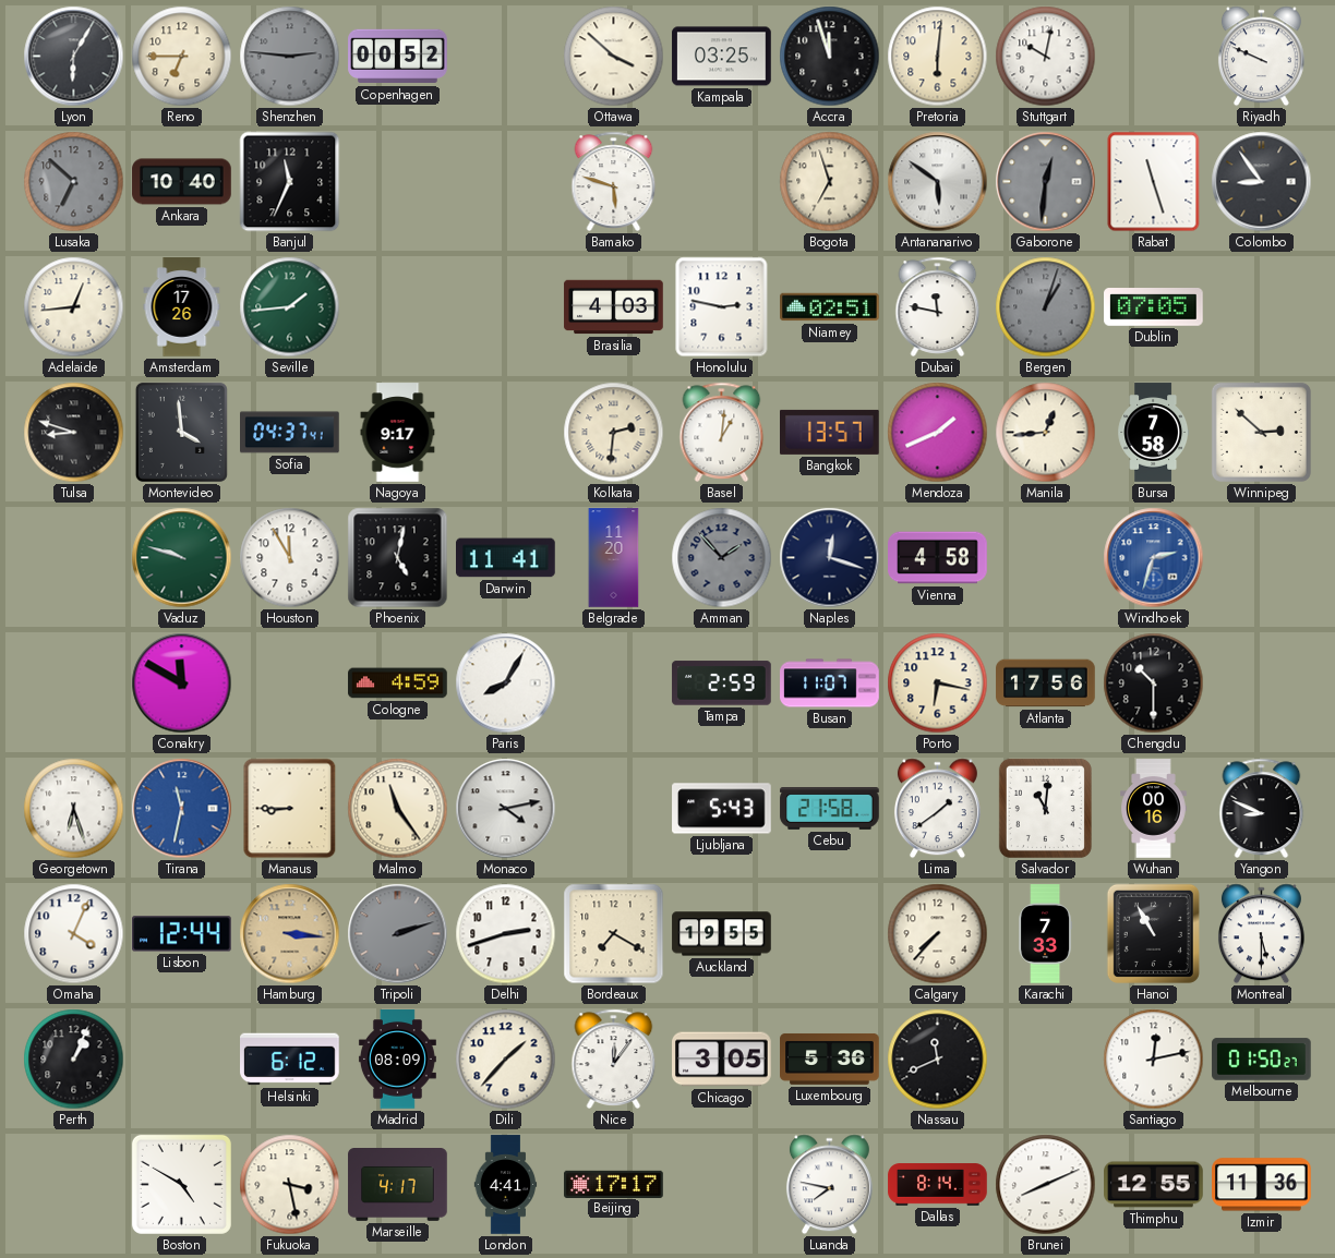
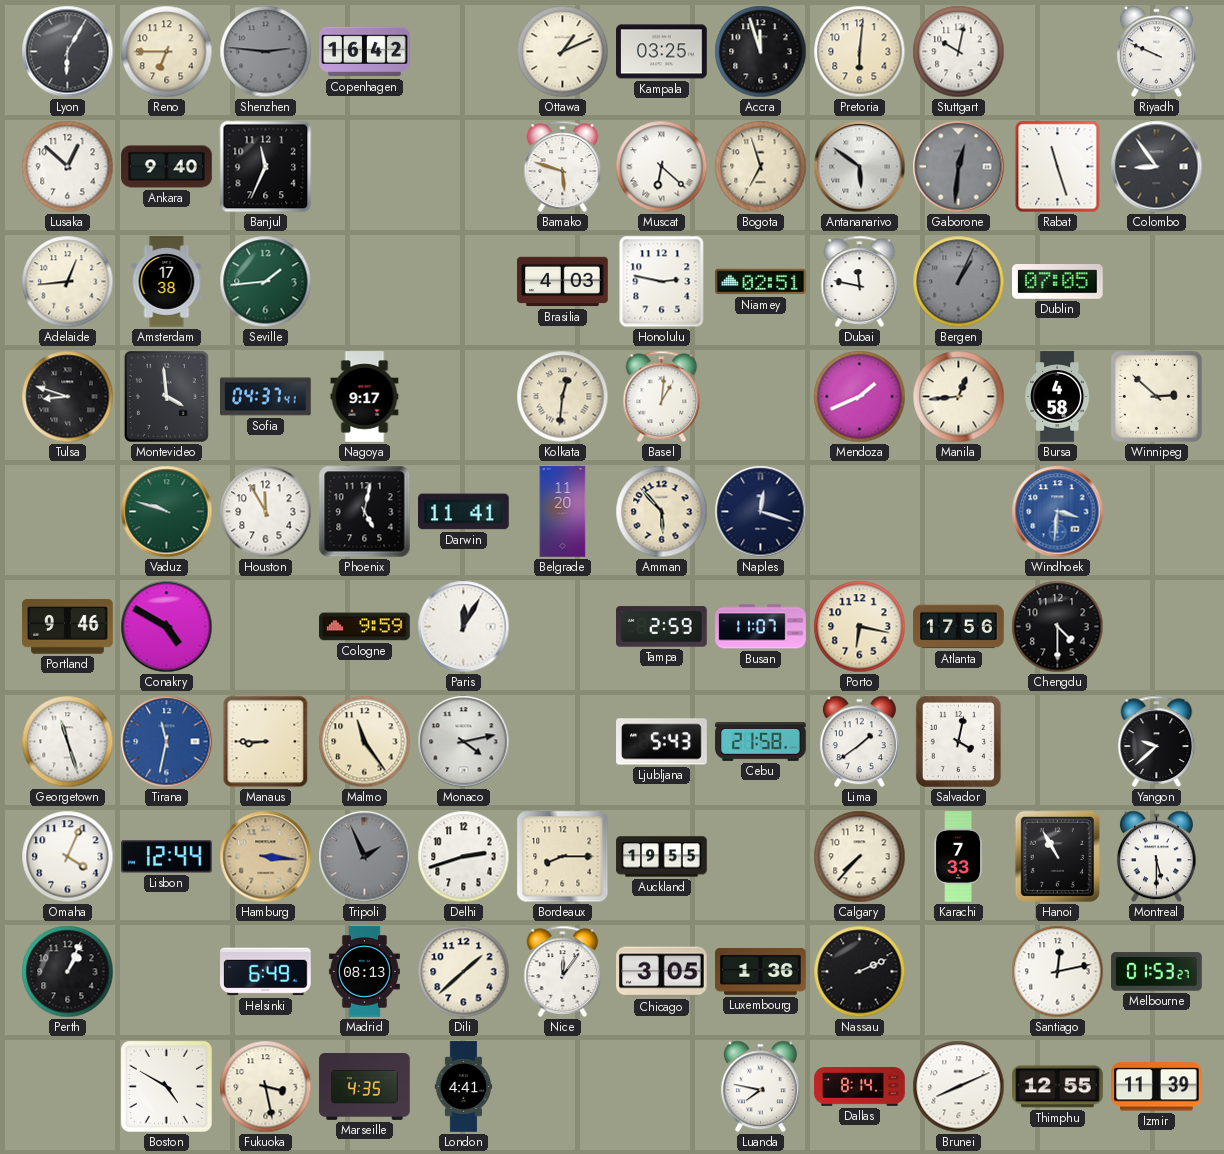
Copenhagen: 00:52 -> 16:42
Ottawa: 3:52 -> 1:11
Lusaka: 6:52 -> 12:52
Lusaka dial: grey -> white
Ankara: 10:40 -> 9:40
Muscat: none -> 6:22
Amsterdam: 17:26 -> 17:38
Bergen: 1:03 -> 1:04
Kolkata: 2:31 -> 12:31
Bangkok: 13:57 -> none
Bursa: 7:58 -> 4:58
Amman: 1:53 -> 5:53
Amman dial: grey -> cream
Vienna: 4:58 -> none
Windhoek: 2:33 -> 3:31
Portland: none -> 9:46
Conakry: 11:50 -> 4:50
Cologne: 4:59 -> 9:59
Paris: 8:05 -> 12:05
Chengdu: 10:30 -> 4:30
Georgetown: 6:27 -> 11:27
Salvador: 11:01 -> 4:02
Wuhan: 00:16 -> none
Yangon: 8:49 -> 9:38
Tripoli: 2:12 -> 1:56
Bordeaux: 7:20 -> 8:15
Helsinki: 6:12 -> 6:49
Madrid: 08:09 -> 08:13
Dili: 1:37 -> 1:38
Luxembourg: 5:36 -> 1:36
Nassau: 11:41 -> 2:11
Melbourne: 01:50 -> 01:53
Marseille: 4:17 -> 4:35
Beijing: 17:17 -> none
Izmir: 11:36 -> 11:39
